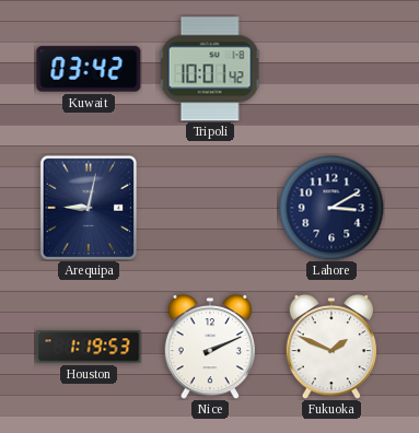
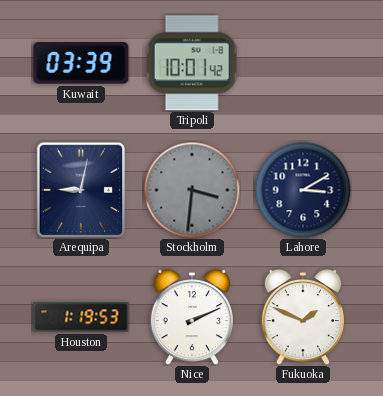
Kuwait: 03:42 -> 03:39
Stockholm: none -> 3:31
